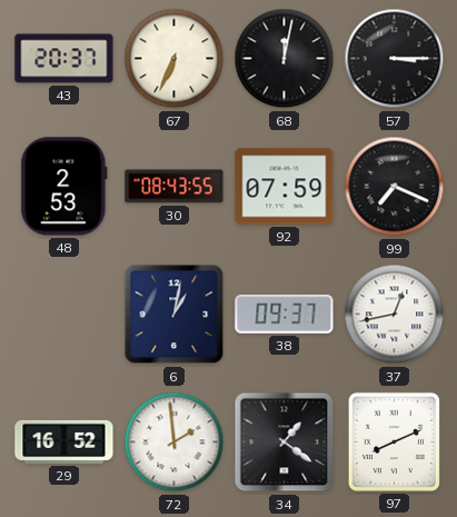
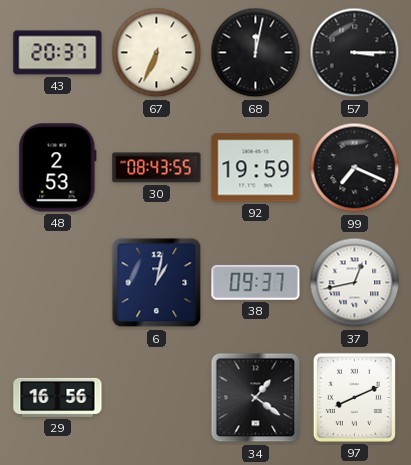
92: 07:59 -> 19:59
29: 16:52 -> 16:56
72: 1:59 -> none
